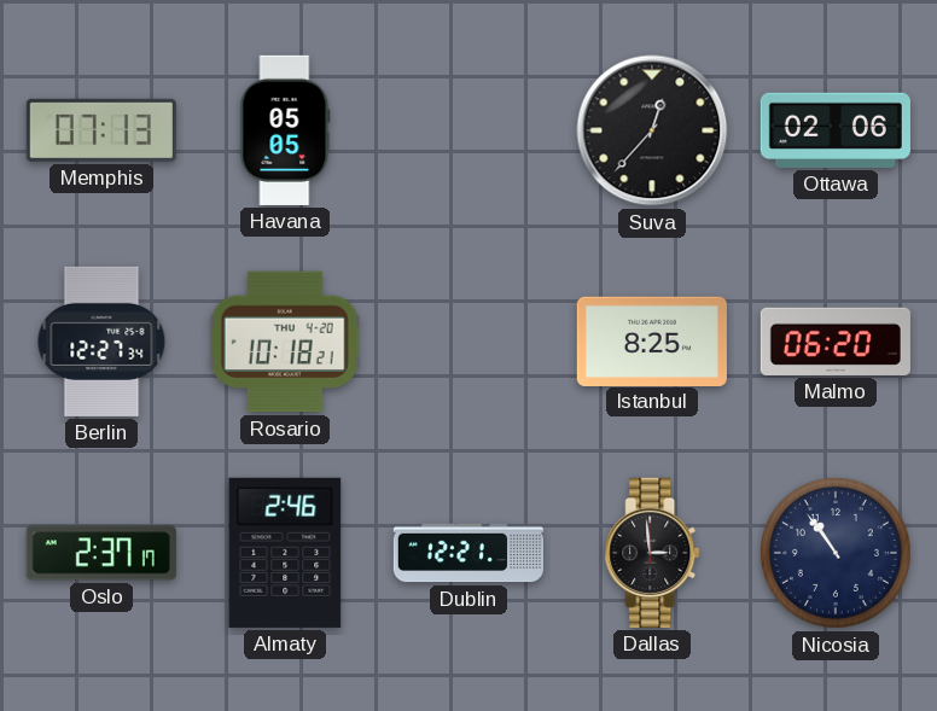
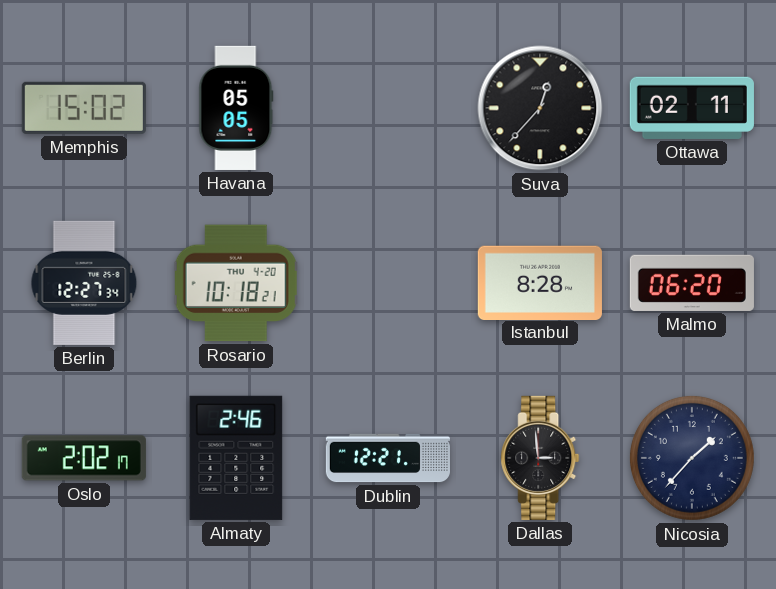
Memphis: 07:13 -> 15:02
Ottawa: 02:06 -> 02:11
Istanbul: 8:25 -> 8:28
Oslo: 2:37 -> 2:02
Nicosia: 10:54 -> 1:37
